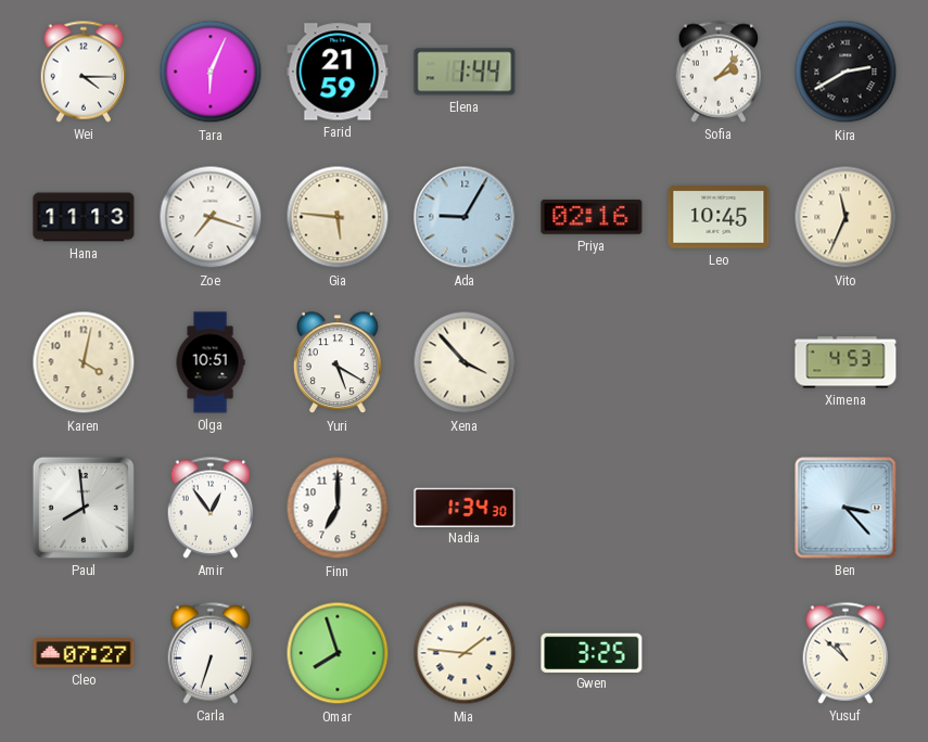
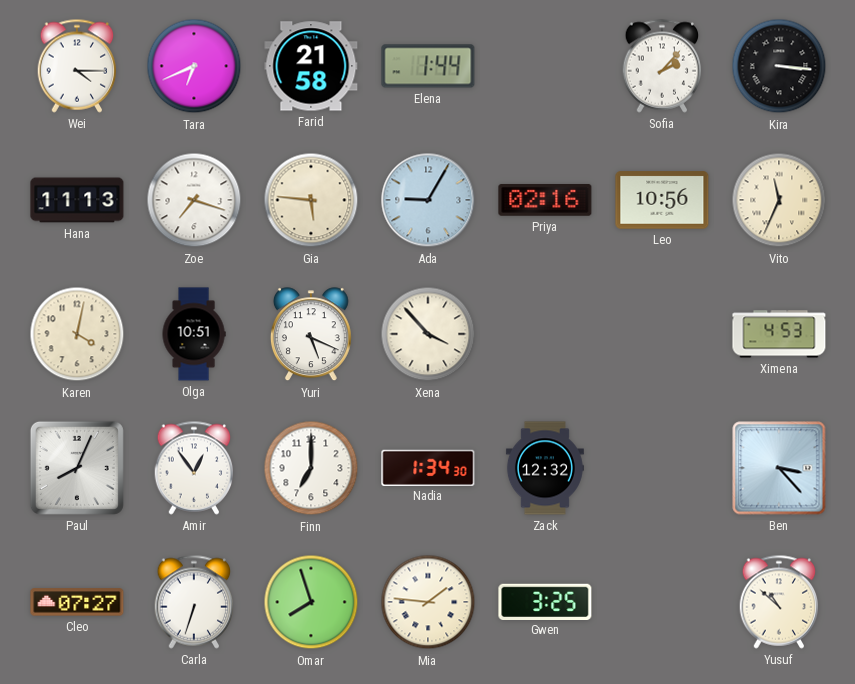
Tara: 6:04 -> 6:41
Farid: 21:59 -> 21:58
Kira: 2:40 -> 3:16
Leo: 10:45 -> 10:56
Yuri: 5:20 -> 5:19
Paul: 7:59 -> 8:04
Zack: none -> 12:32
